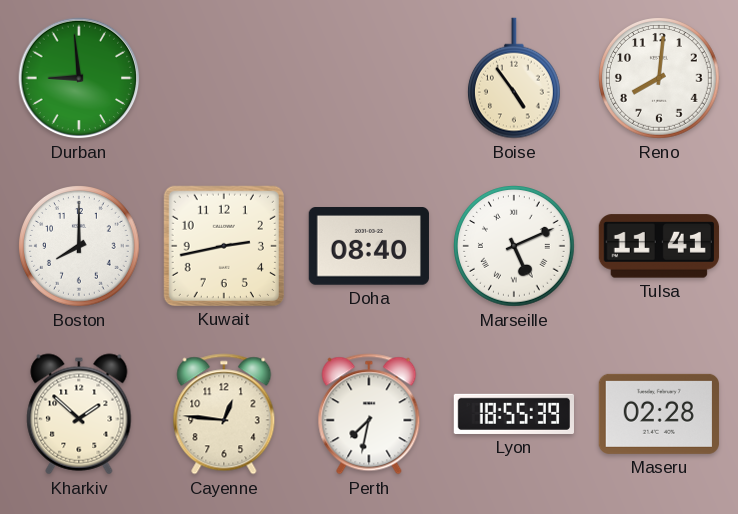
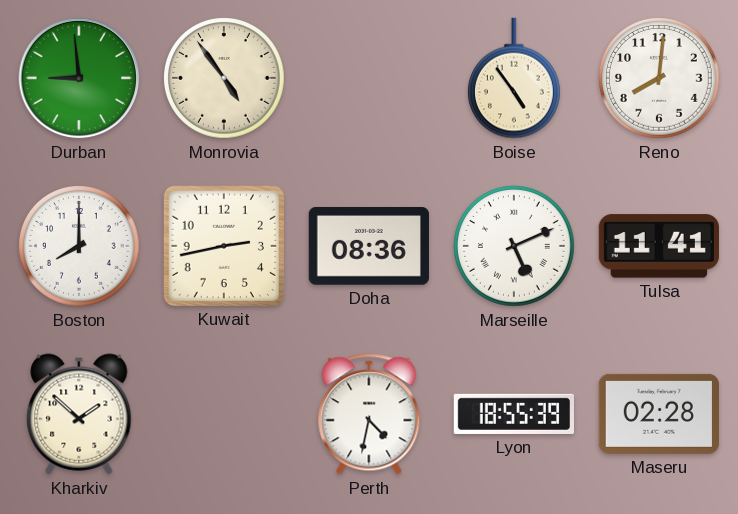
Monrovia: none -> 4:54
Doha: 08:40 -> 08:36
Cayenne: 12:46 -> none
Perth: 7:32 -> 4:32
